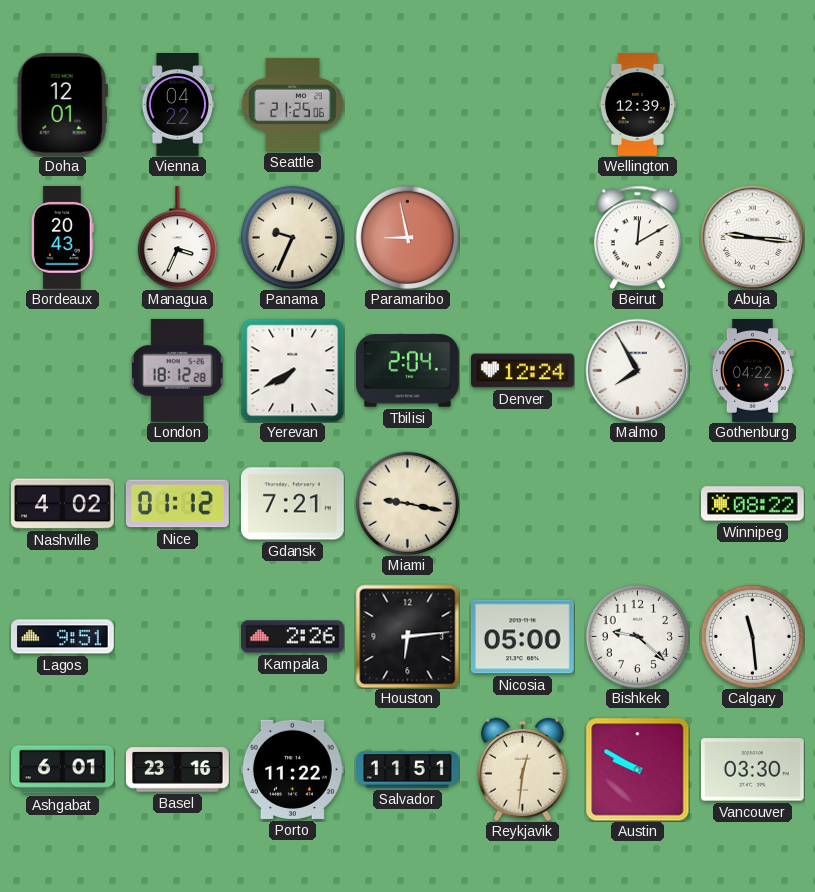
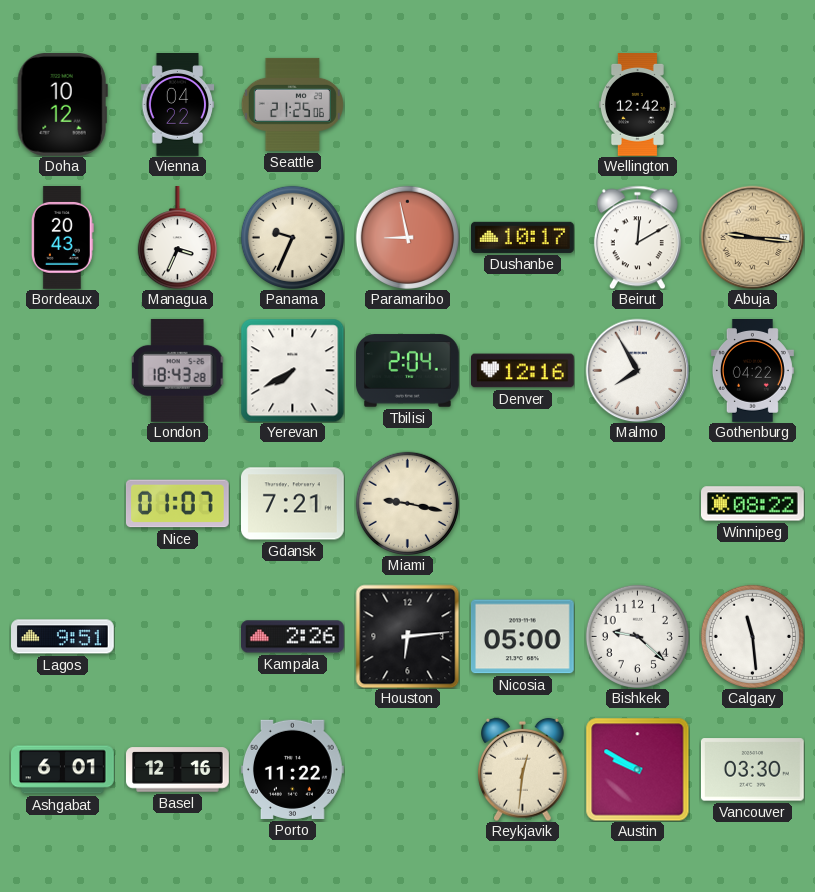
Doha: 12:01 -> 10:12
Wellington: 12:39 -> 12:42
Dushanbe: none -> 10:17
Abuja dial: white -> champagne
London: 18:12 -> 18:43
Denver: 12:24 -> 12:16
Nashville: 4:02 -> none
Nice: 01:12 -> 01:07
Basel: 23:16 -> 12:16
Salvador: 11:51 -> none
